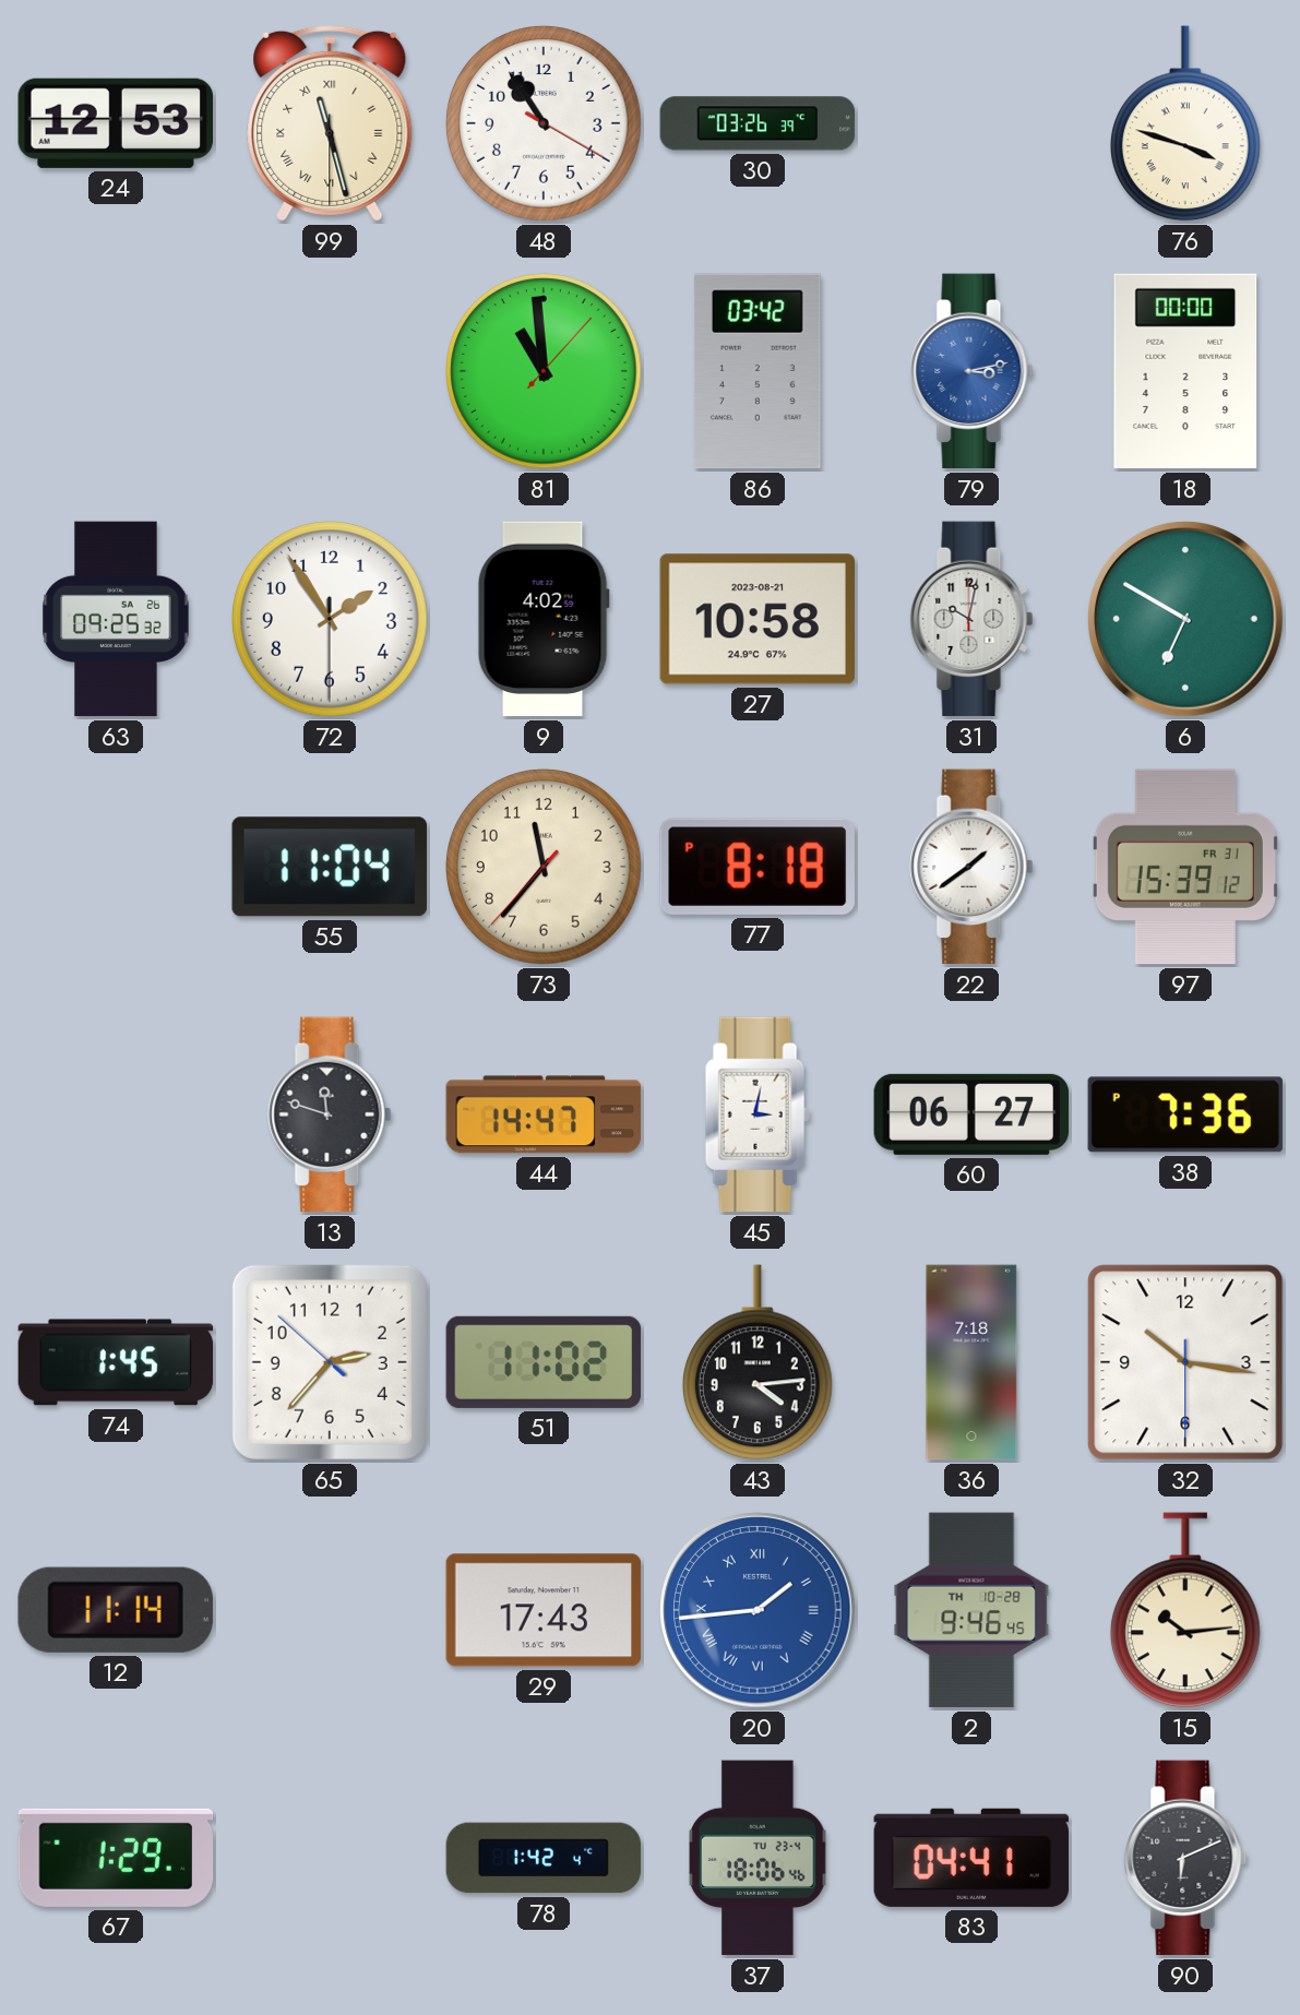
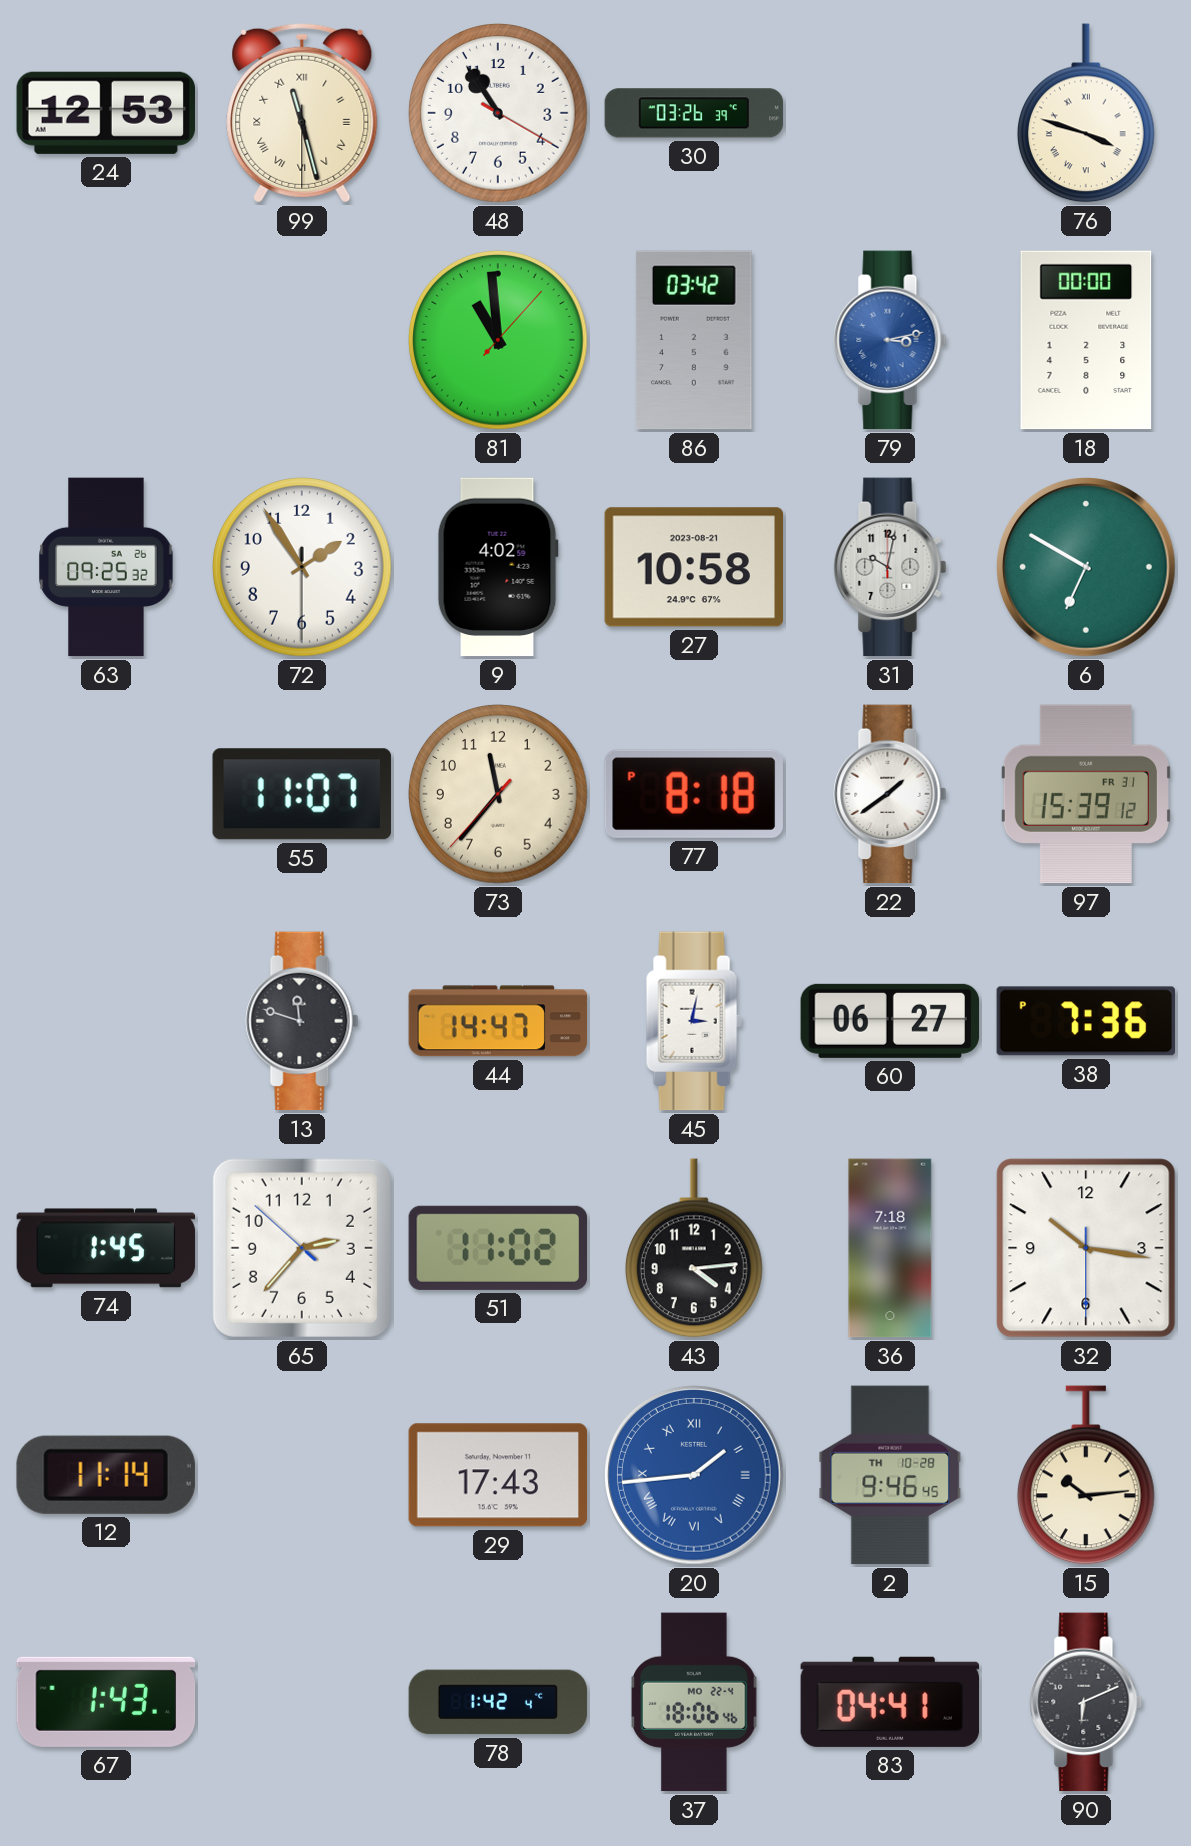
55: 11:04 -> 11:07
67: 1:29 -> 1:43
37 date: TU 23-4 -> MO 22-4
